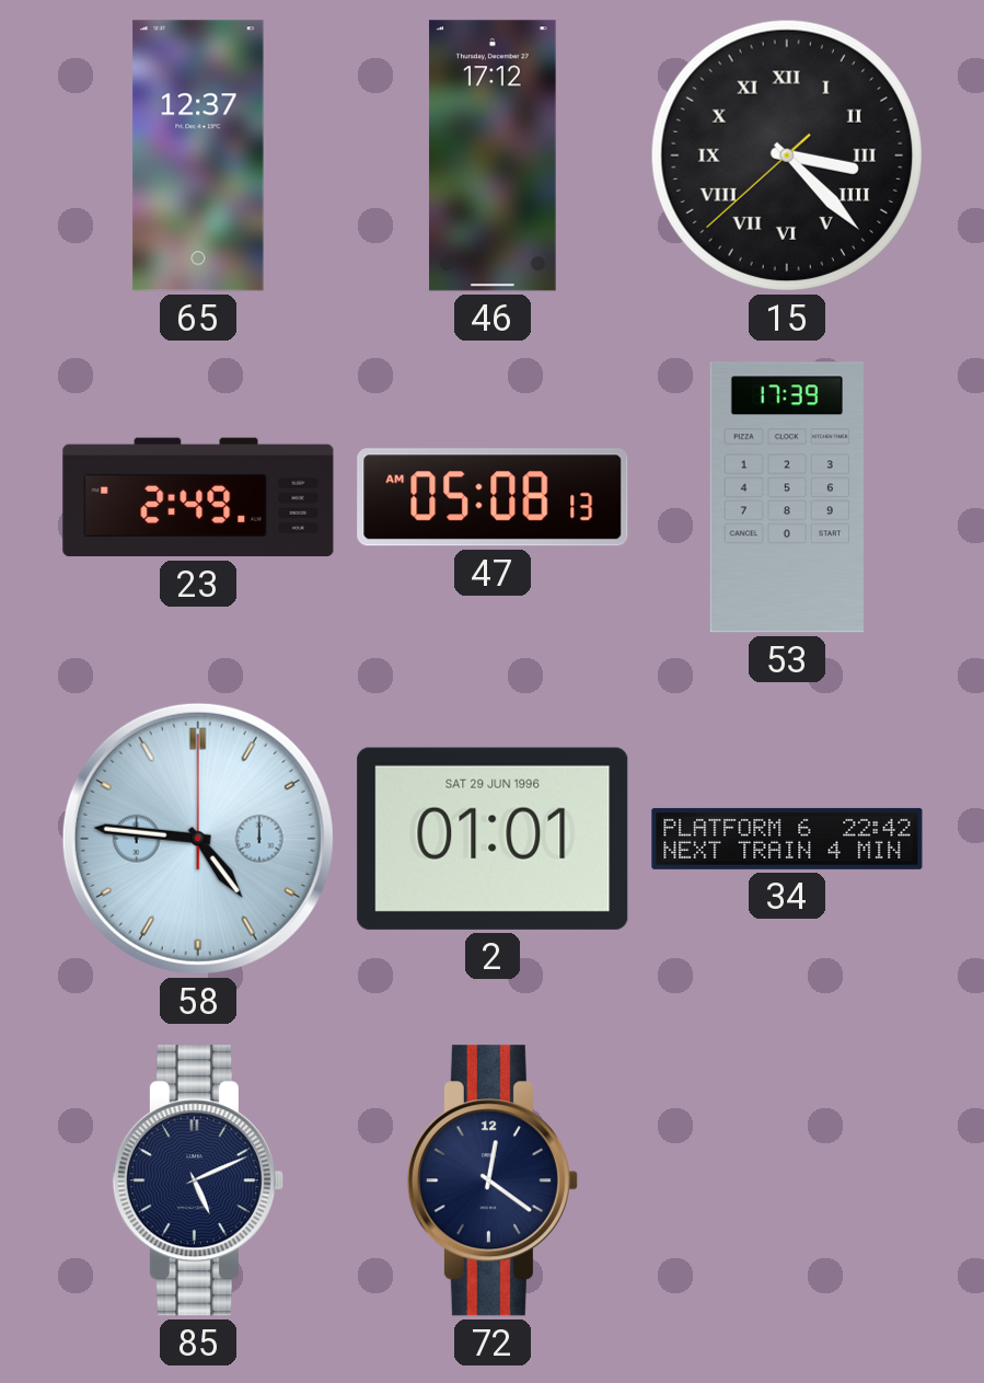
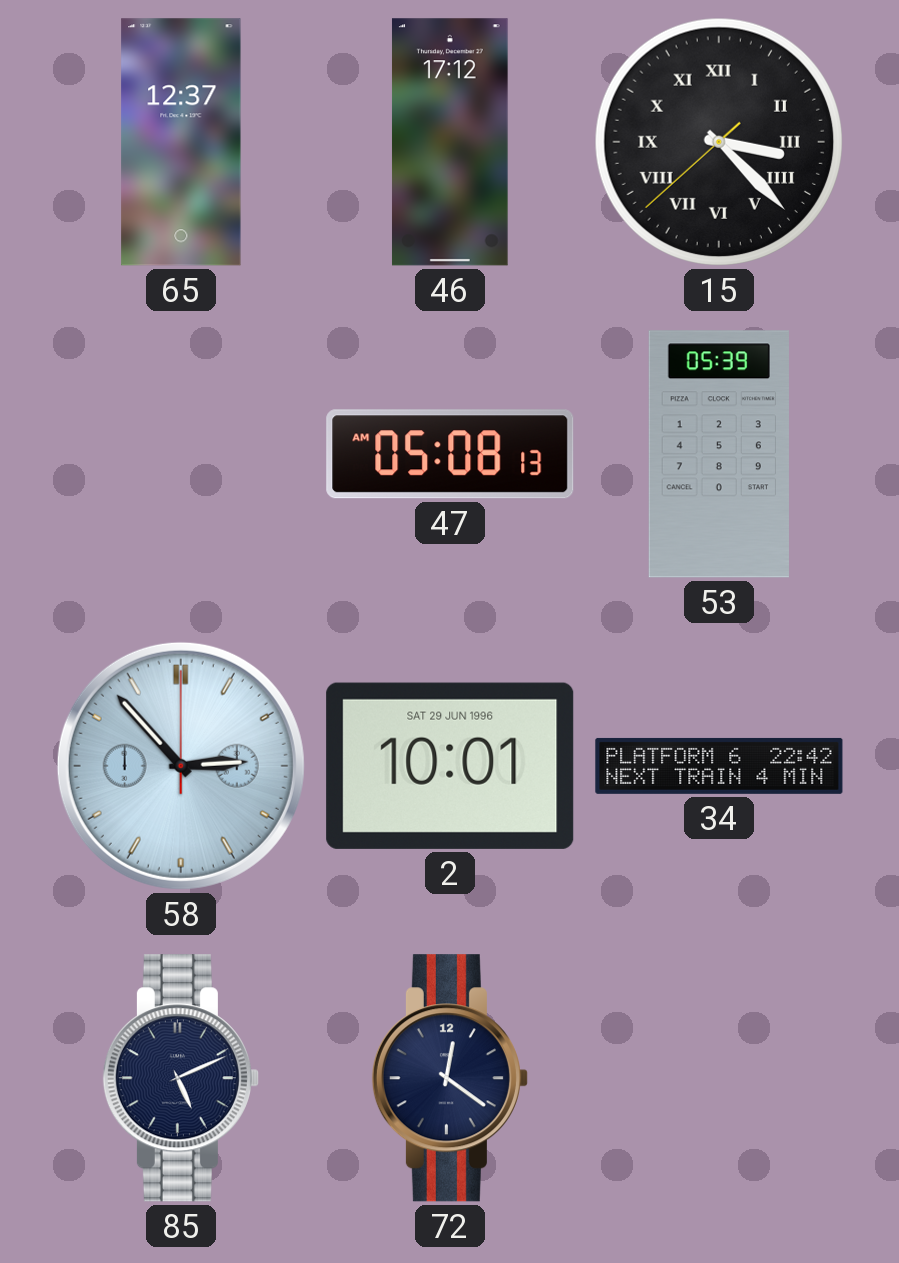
23: 2:49 -> none
53: 17:39 -> 05:39
58: 4:46 -> 2:53
2: 01:01 -> 10:01
